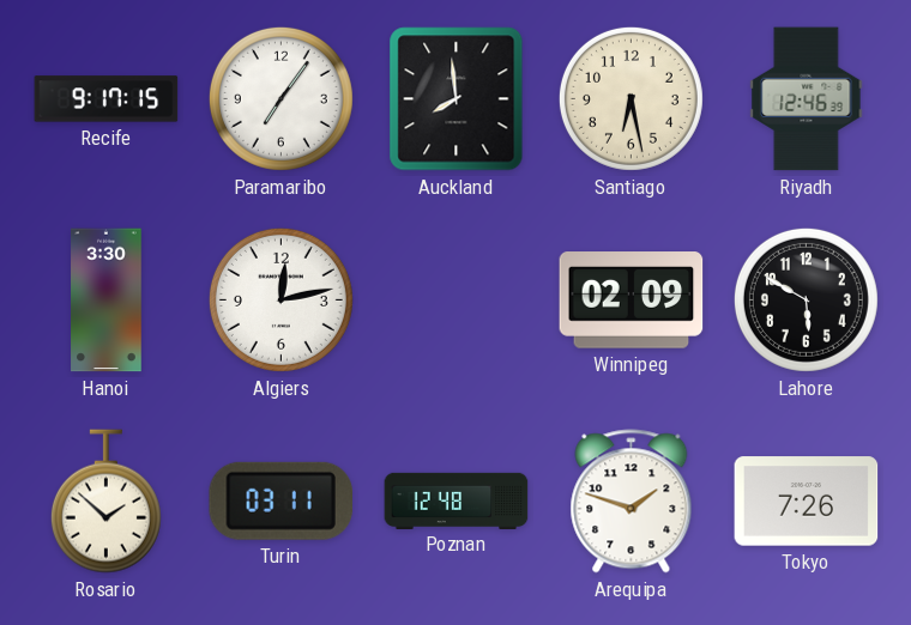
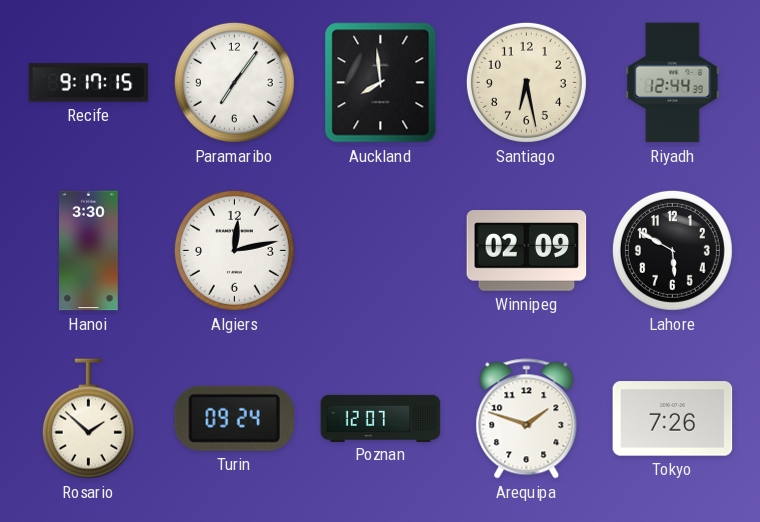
Riyadh: 12:46 -> 12:44
Turin: 03:11 -> 09:24
Poznan: 12:48 -> 12:07
